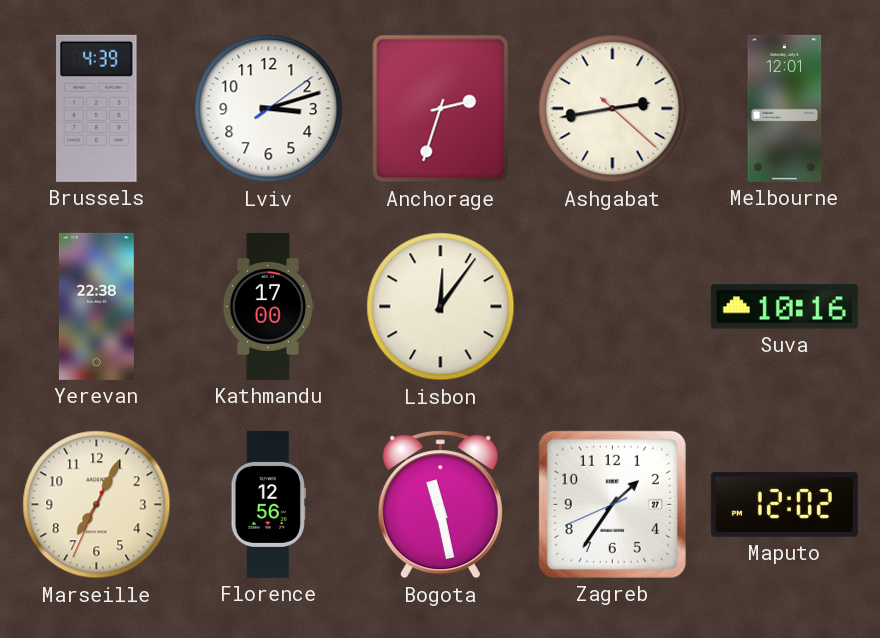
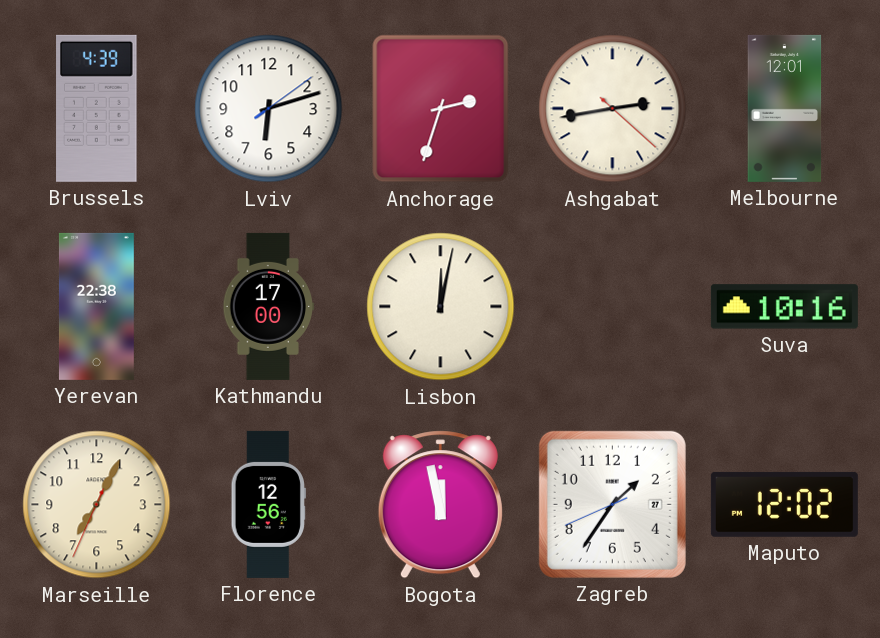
Lviv: 3:12 -> 6:12
Lisbon: 12:06 -> 12:02
Bogota: 11:28 -> 11:58
